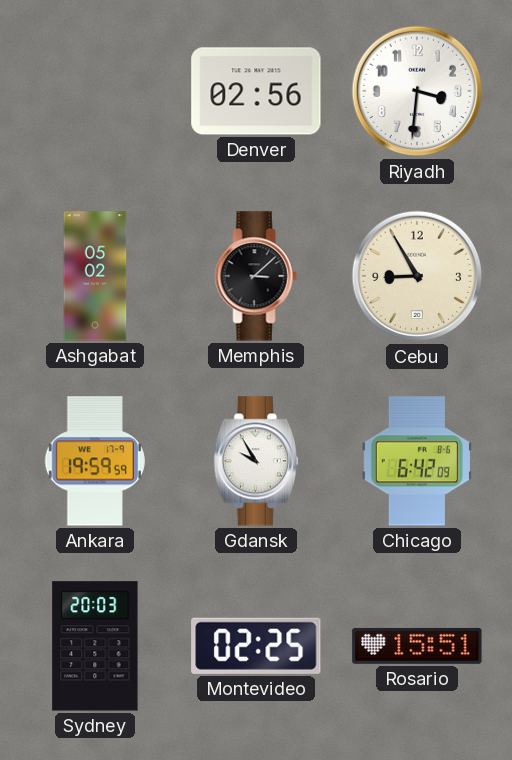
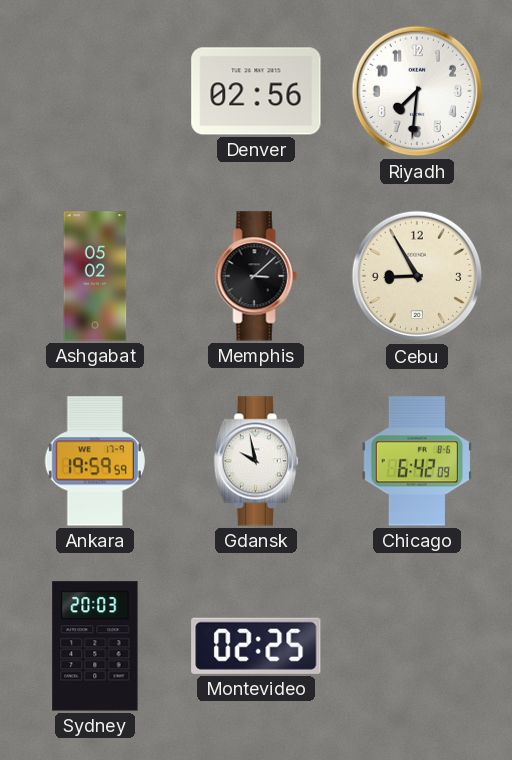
Riyadh: 3:31 -> 7:31
Gdansk: 9:55 -> 9:58
Rosario: 15:51 -> none
